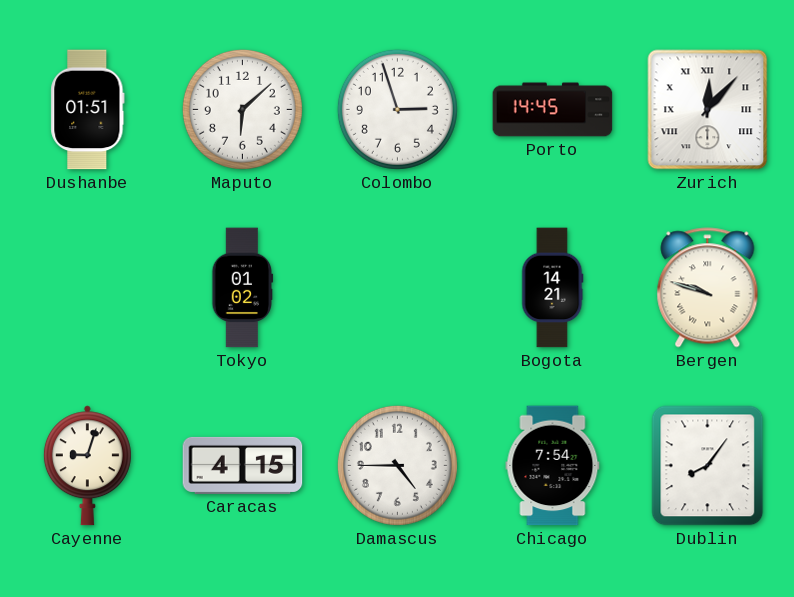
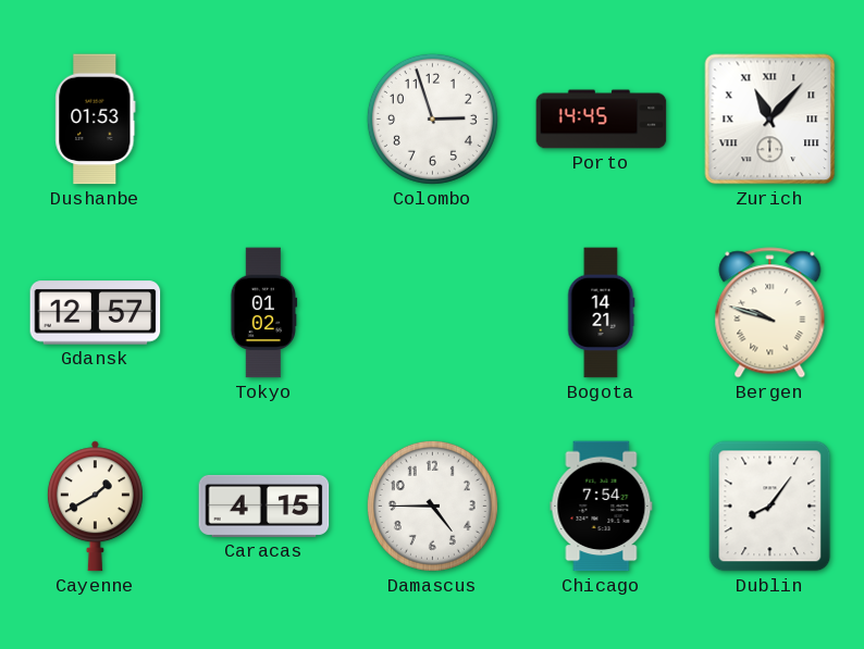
Dushanbe: 01:51 -> 01:53
Maputo: 6:08 -> none
Zurich: 12:07 -> 11:07
Gdansk: none -> 12:57
Cayenne: 9:03 -> 1:40
